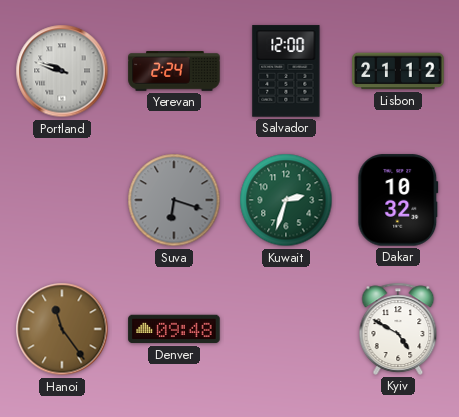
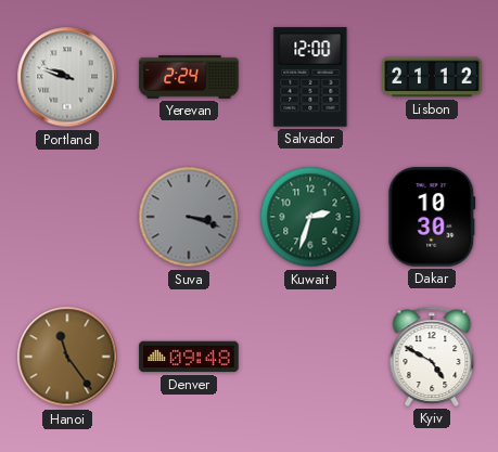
Suva: 6:18 -> 3:18
Dakar: 10:32 -> 10:30
